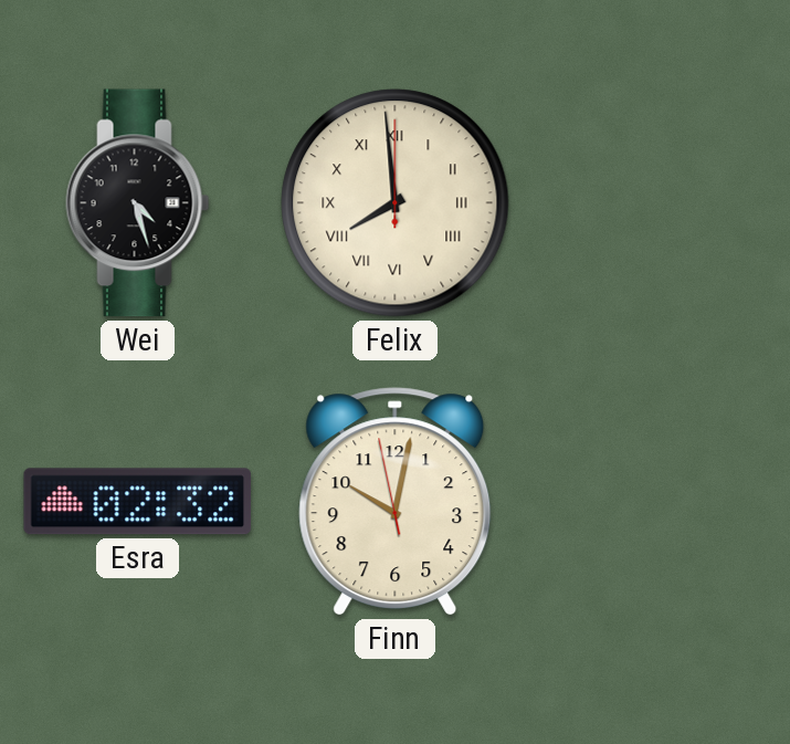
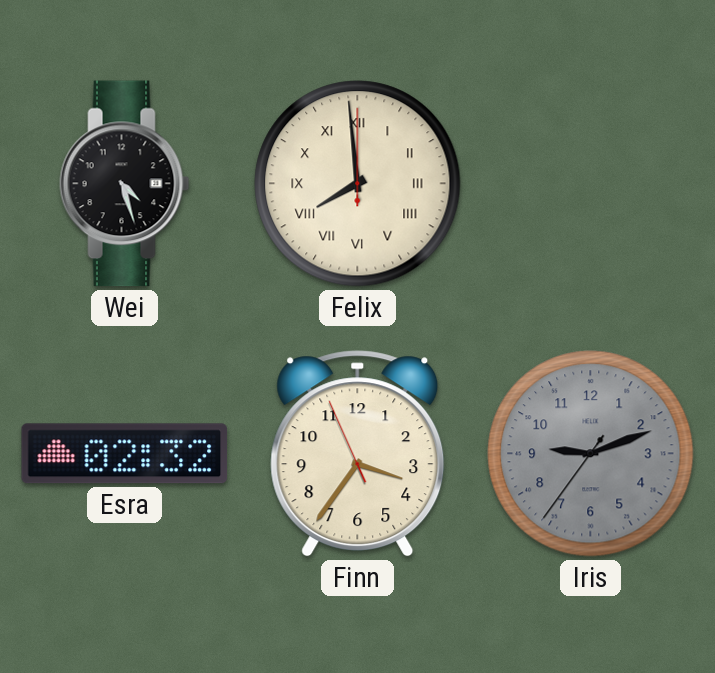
Finn: 10:01 -> 3:35
Iris: none -> 9:11
